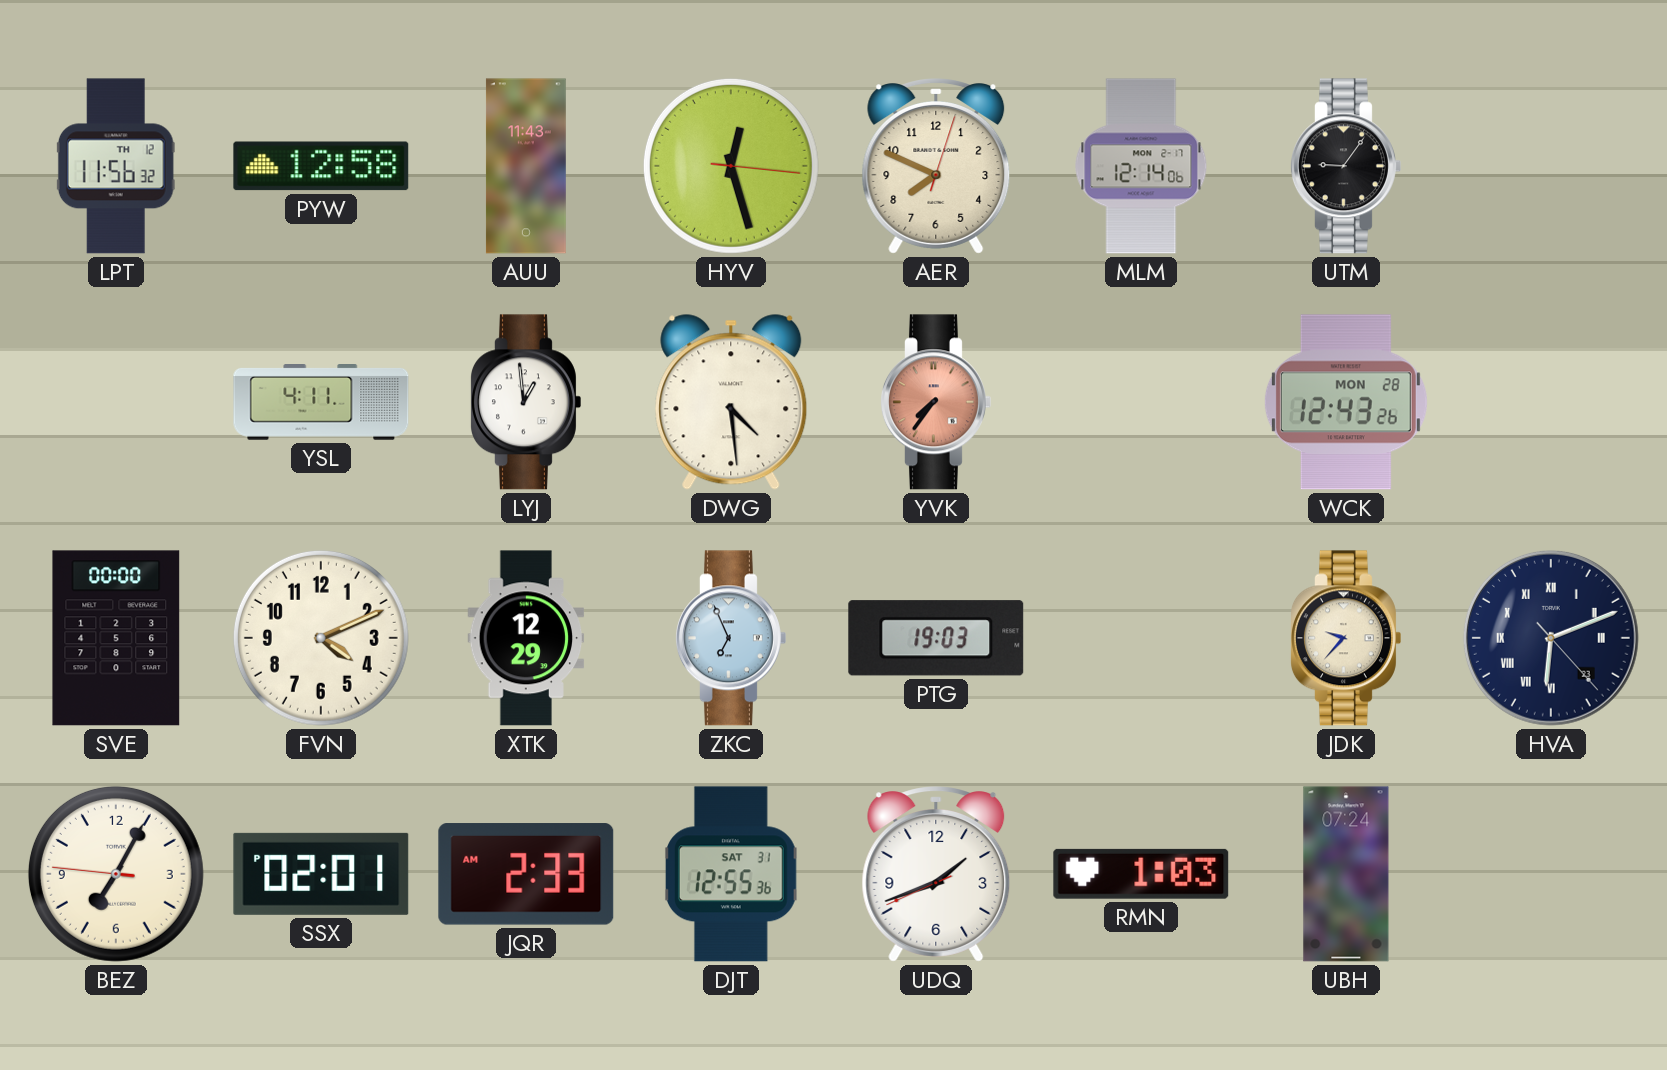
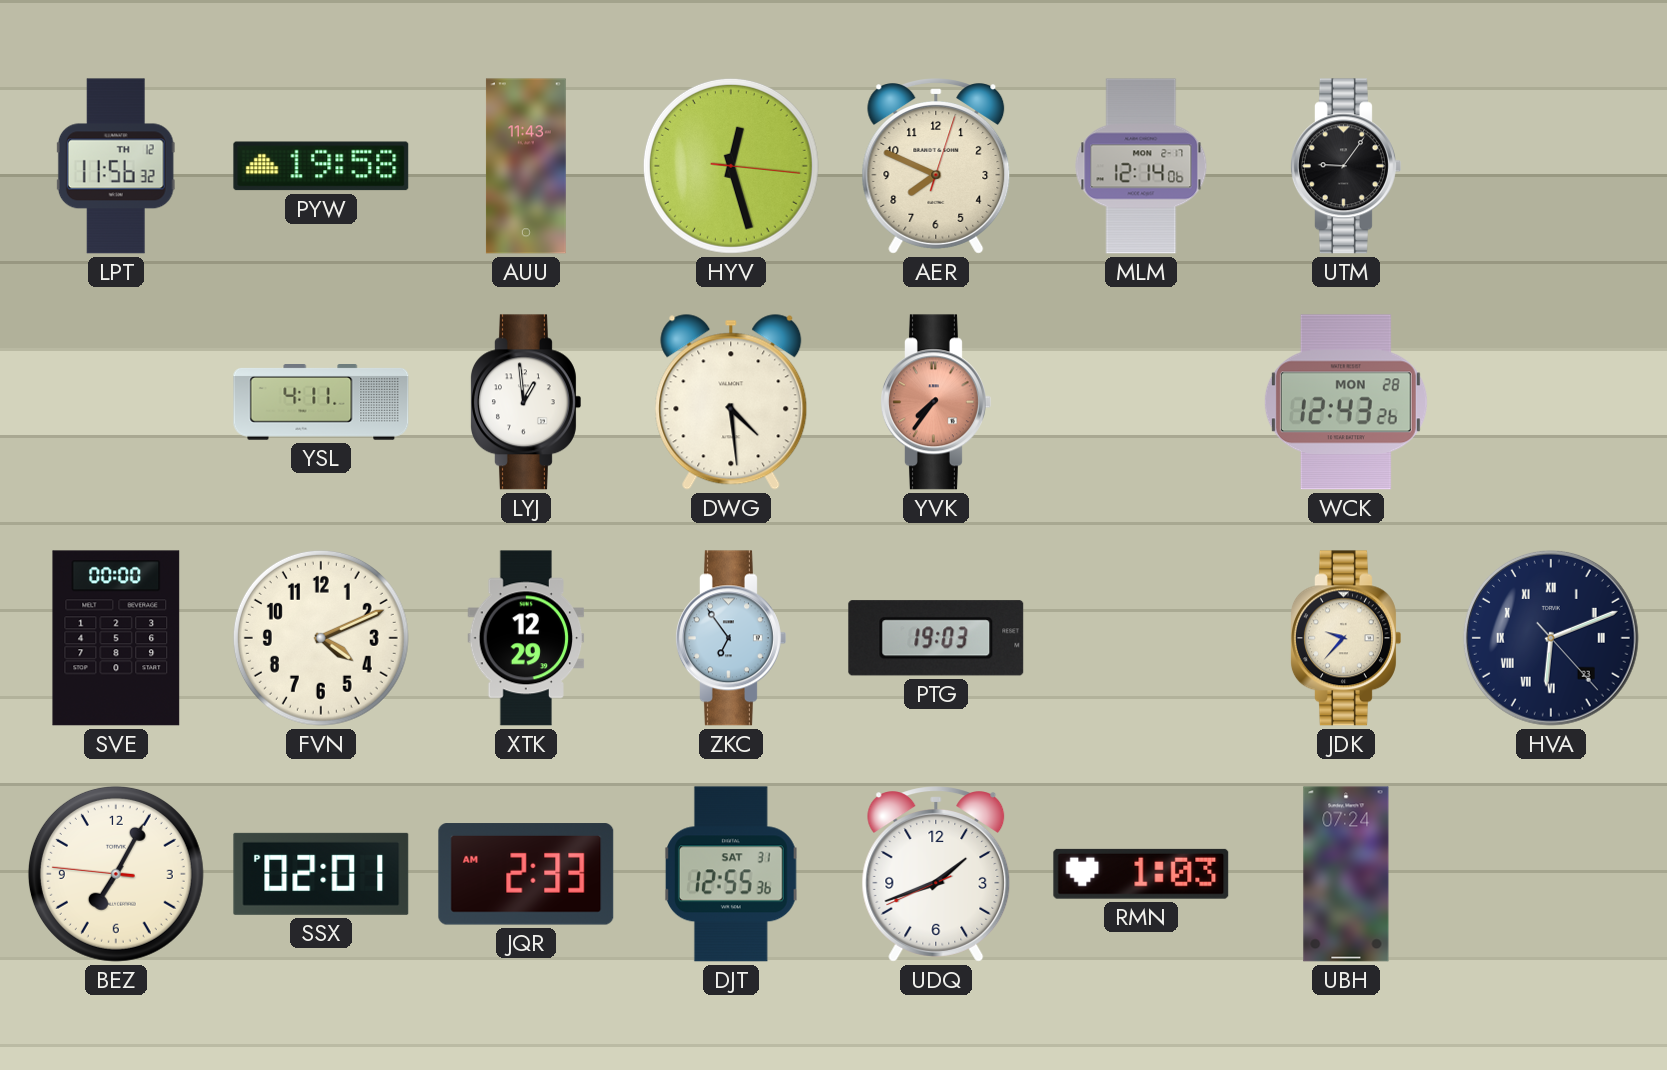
PYW: 12:58 -> 19:58
ZKC: 6:56 -> 6:54
